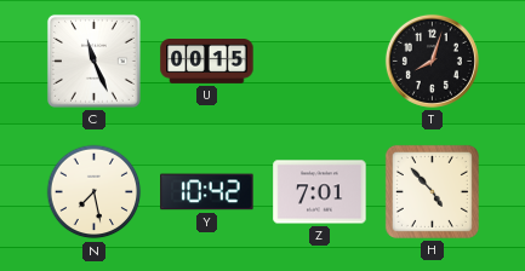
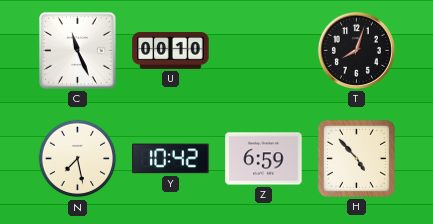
U: 00:15 -> 00:10
Z: 7:01 -> 6:59
